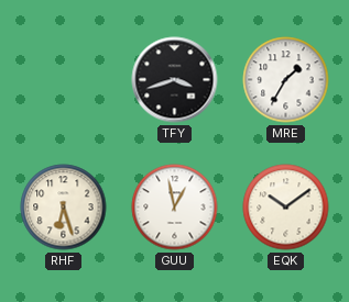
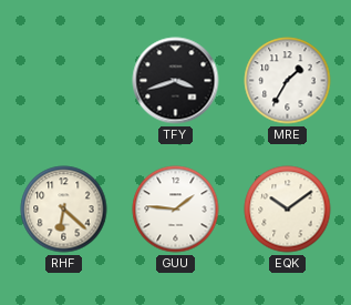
RHF: 6:27 -> 6:22
GUU: 12:58 -> 1:46
